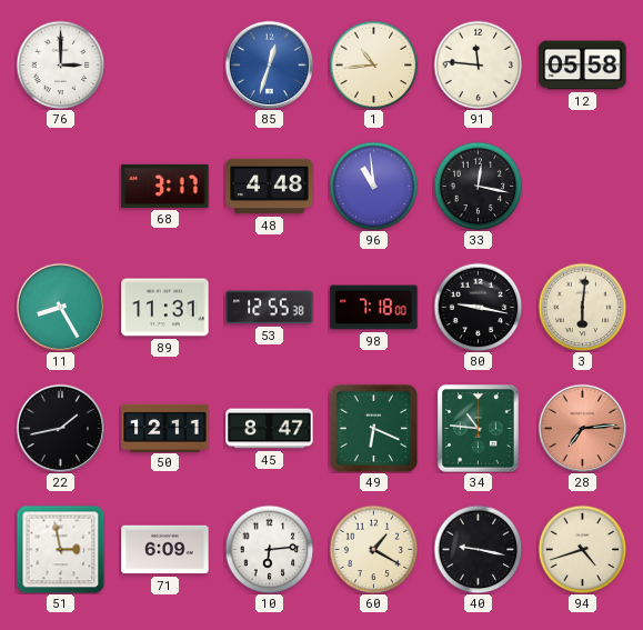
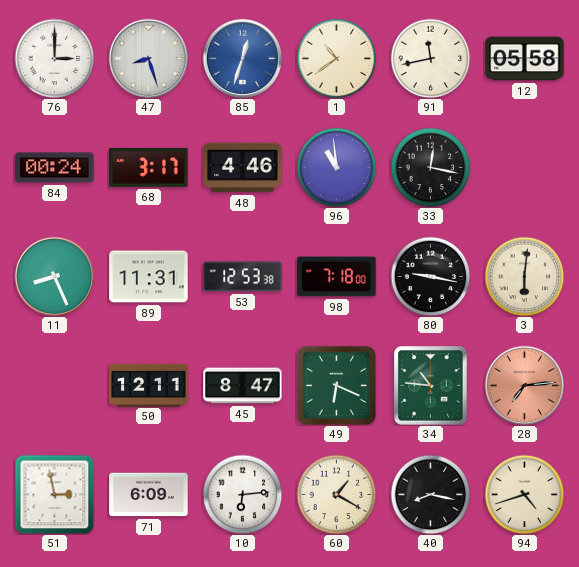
47: none -> 8:27
1: 10:44 -> 10:39
91: 11:46 -> 11:43
84: none -> 00:24
48: 4:48 -> 4:46
11: 8:25 -> 8:26
53: 12:55 -> 12:53
22: 1:43 -> none
40: 9:17 -> 8:17
